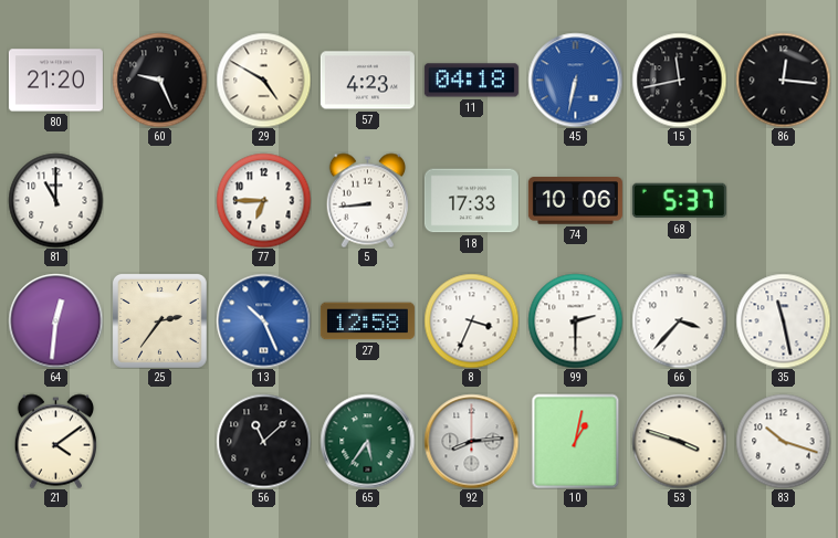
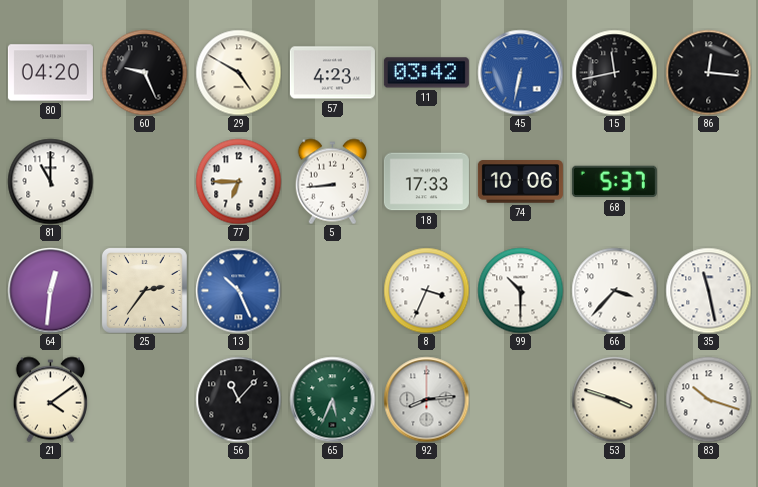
80: 21:20 -> 04:20
11: 04:18 -> 03:42
27: 12:58 -> none
99: 2:30 -> 10:30
56: 11:08 -> 11:07
65: 5:36 -> 5:34
10: 1:02 -> none
